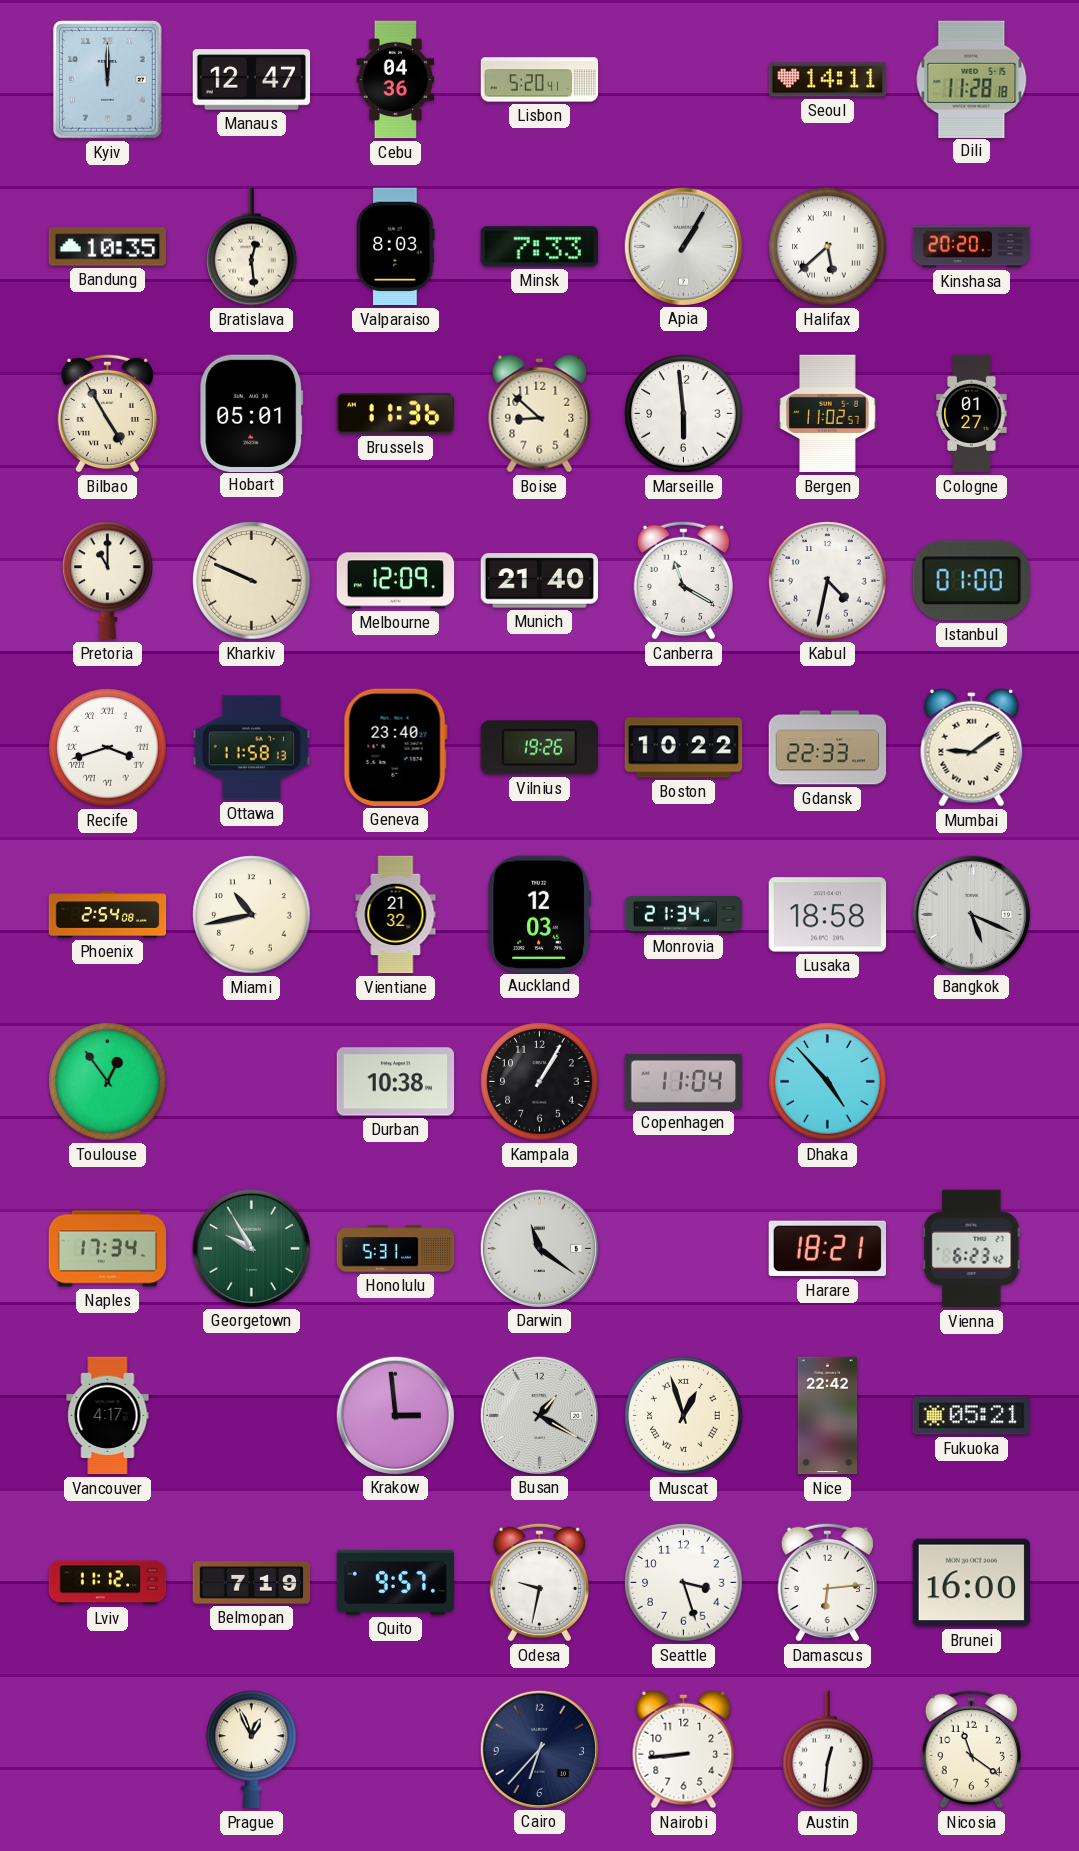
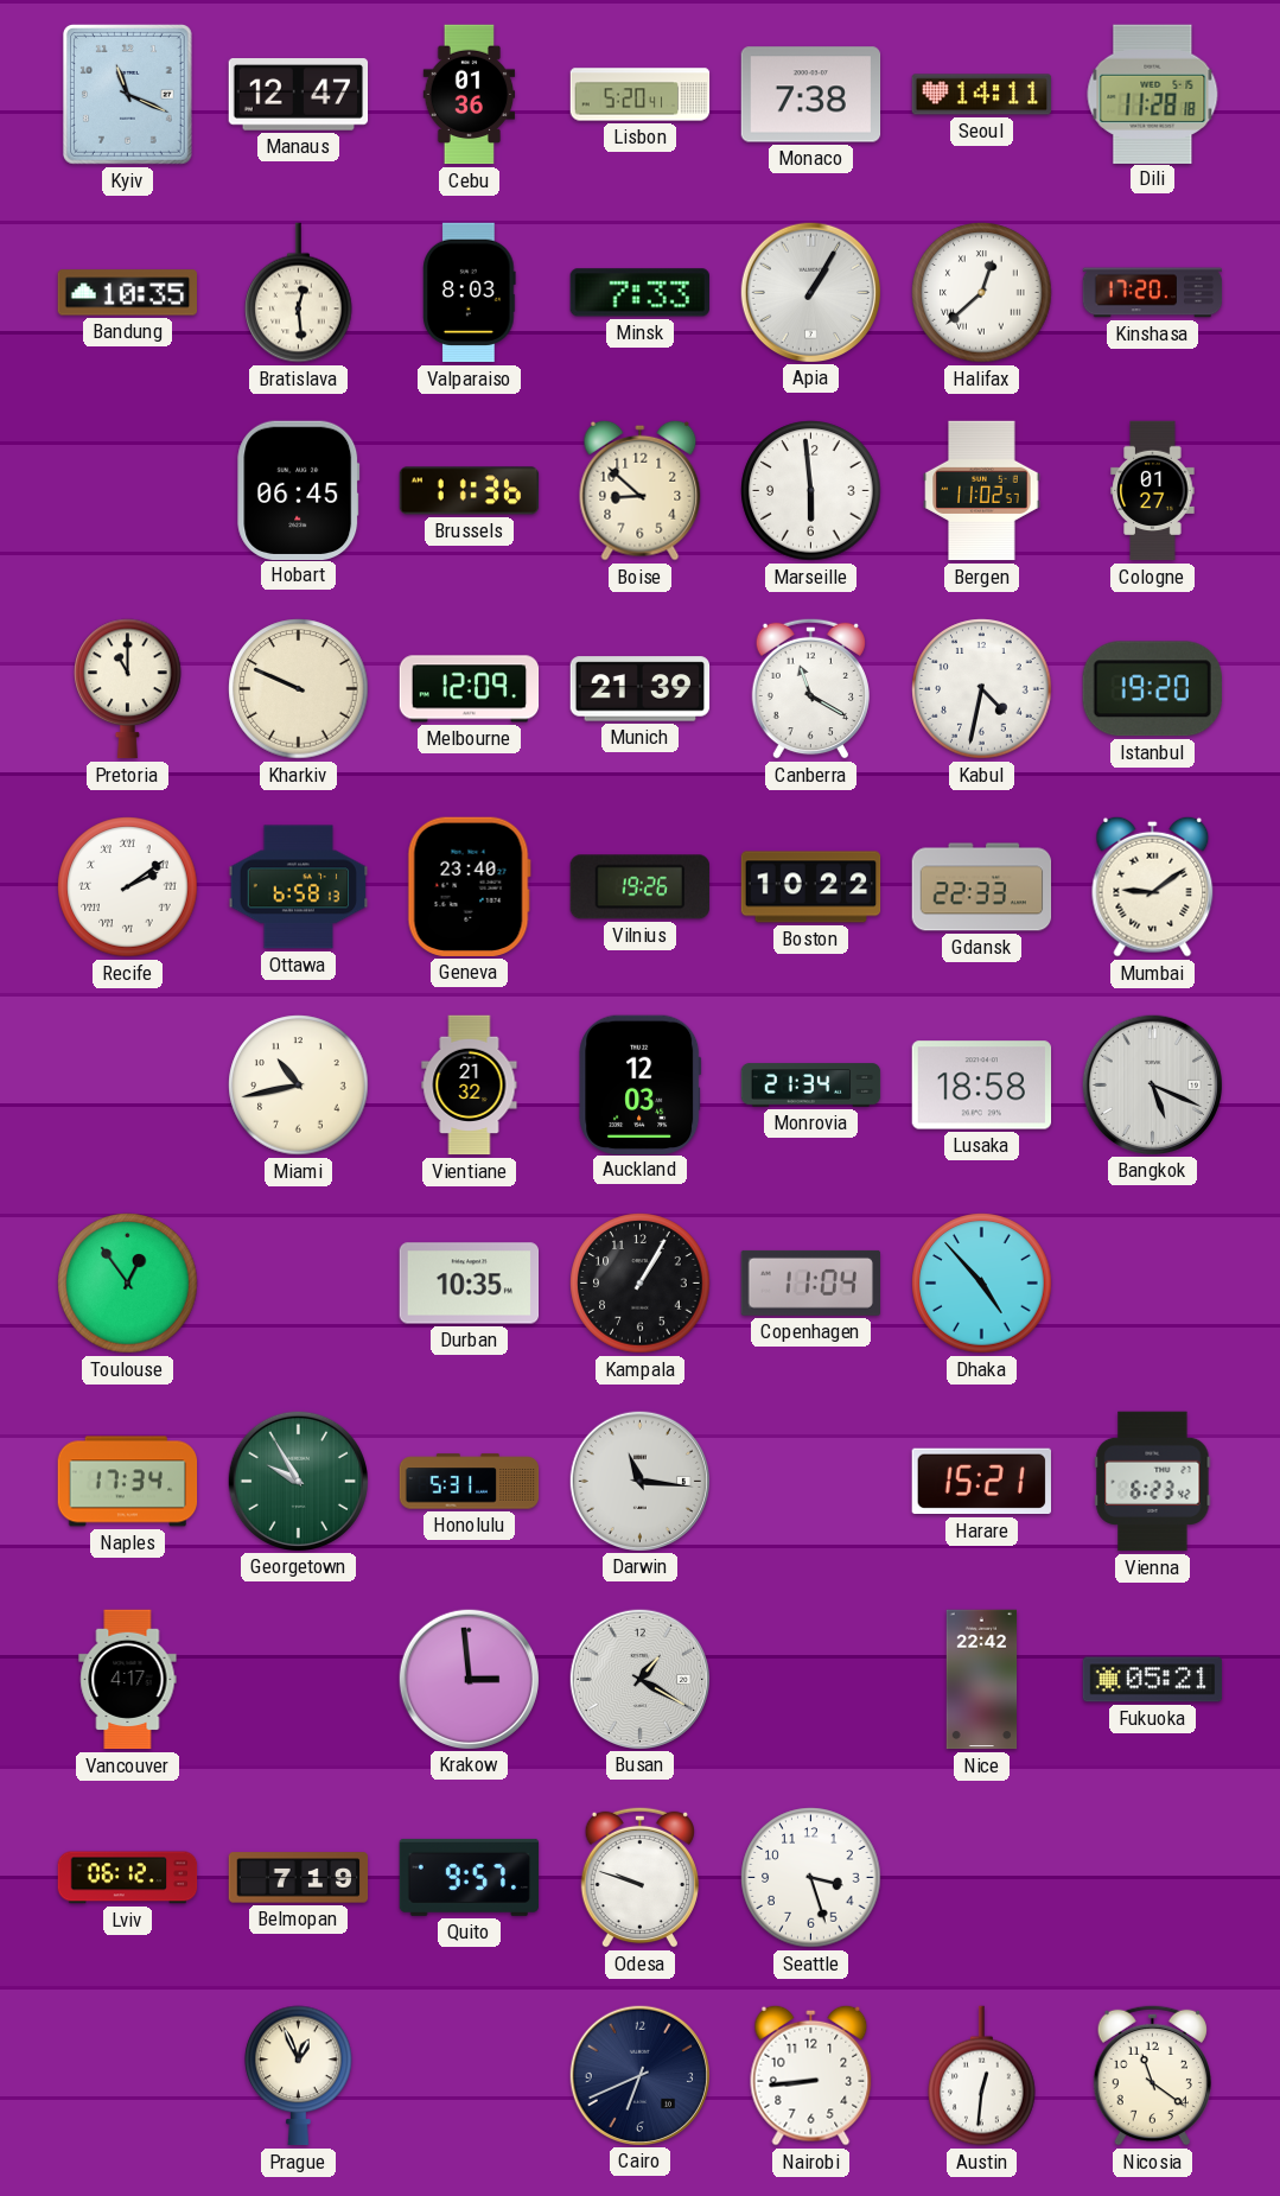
Kyiv: 12:00 -> 11:19
Cebu: 04:36 -> 01:36
Monaco: none -> 7:38
Halifax: 5:38 -> 12:38
Kinshasa: 20:20 -> 17:20
Bilbao: 4:55 -> none
Hobart: 05:01 -> 06:45
Munich: 21:40 -> 21:39
Istanbul: 01:00 -> 19:20
Recife: 3:42 -> 2:09
Ottawa: 11:58 -> 6:58
Phoenix: 2:54 -> none
Durban: 10:38 -> 10:35
Darwin: 11:21 -> 11:16
Harare: 18:21 -> 15:21
Muscat: 12:57 -> none
Lviv: 11:12 -> 06:12
Odesa: 9:32 -> 9:48
Damascus: 6:14 -> none
Brunei: 16:00 -> none
Cairo: 6:37 -> 6:41
